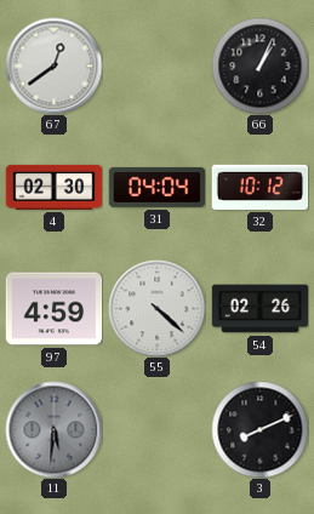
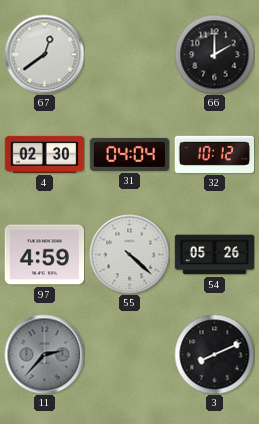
66: 1:04 -> 2:00
54: 02:26 -> 05:26
11: 5:31 -> 2:37
